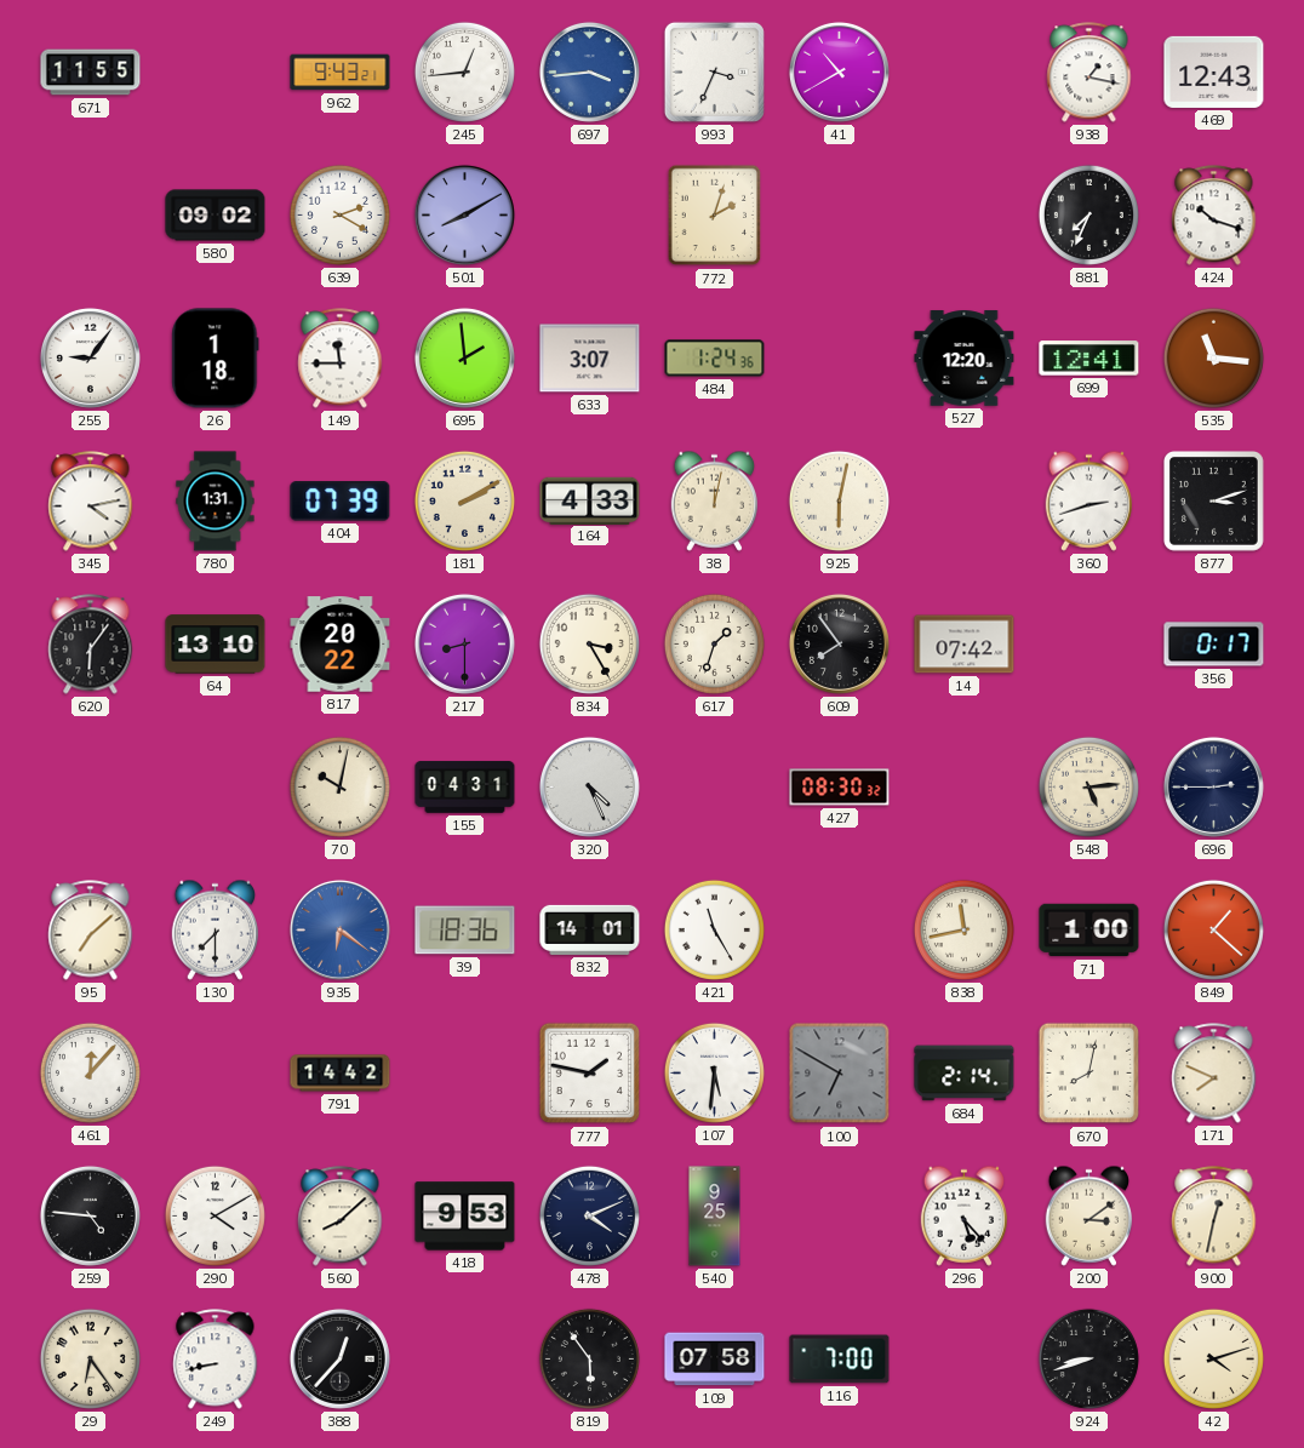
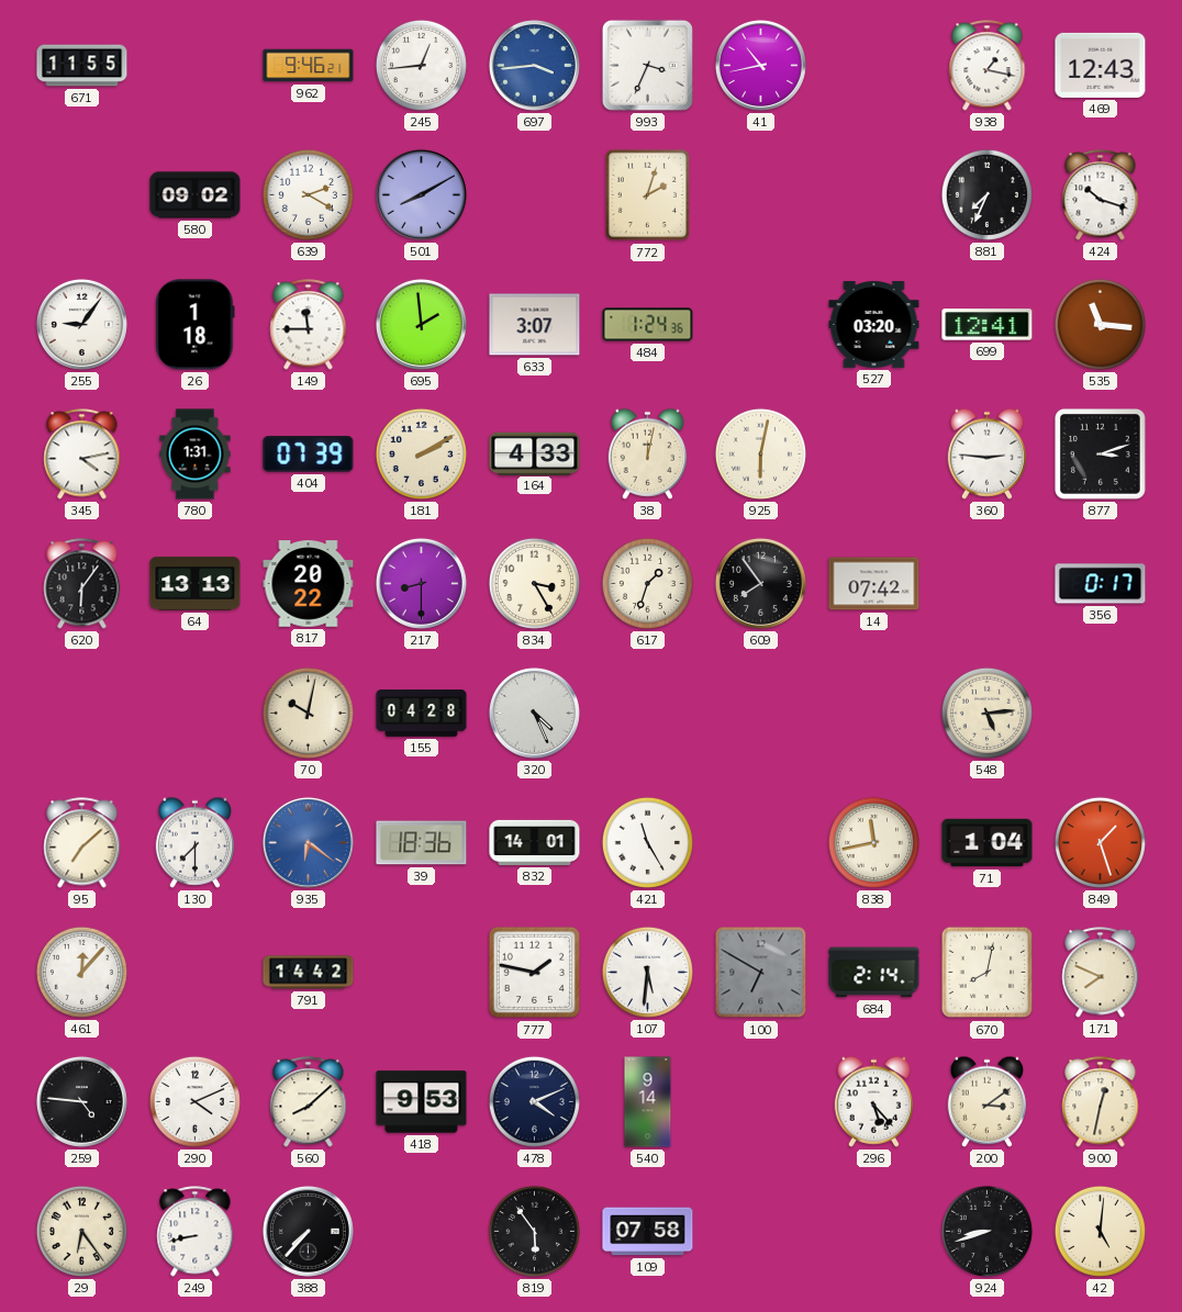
962: 9:43 -> 9:46
41: 10:40 -> 10:43
527: 12:20 -> 03:20
360: 2:42 -> 2:46
64: 13:10 -> 13:13
155: 04:31 -> 04:28
427: 08:30 -> none
696: 2:45 -> none
71: 1:00 -> 1:04
849: 1:22 -> 1:27
290: 4:10 -> 4:11
540: 9:25 -> 9:14
388: 12:37 -> 7:37
116: 7:00 -> none
42: 4:12 -> 5:01
